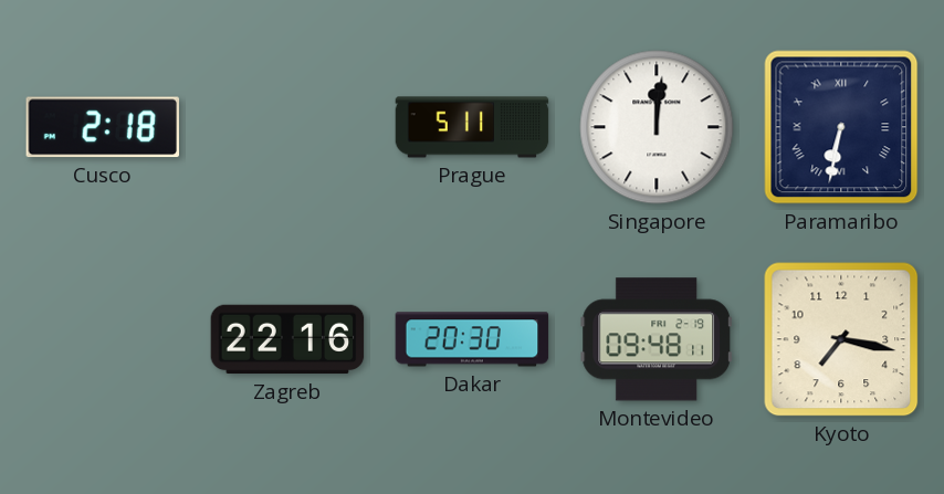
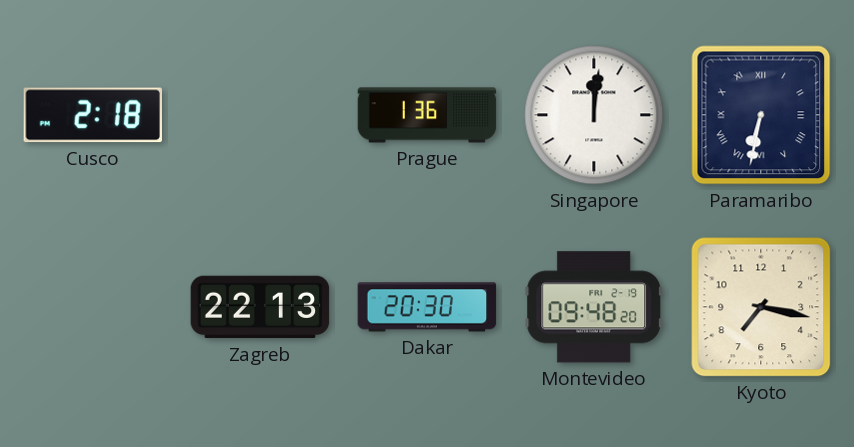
Prague: 5:11 -> 1:36
Zagreb: 22:16 -> 22:13
Montevideo: 09:48:11 -> 09:48:20
